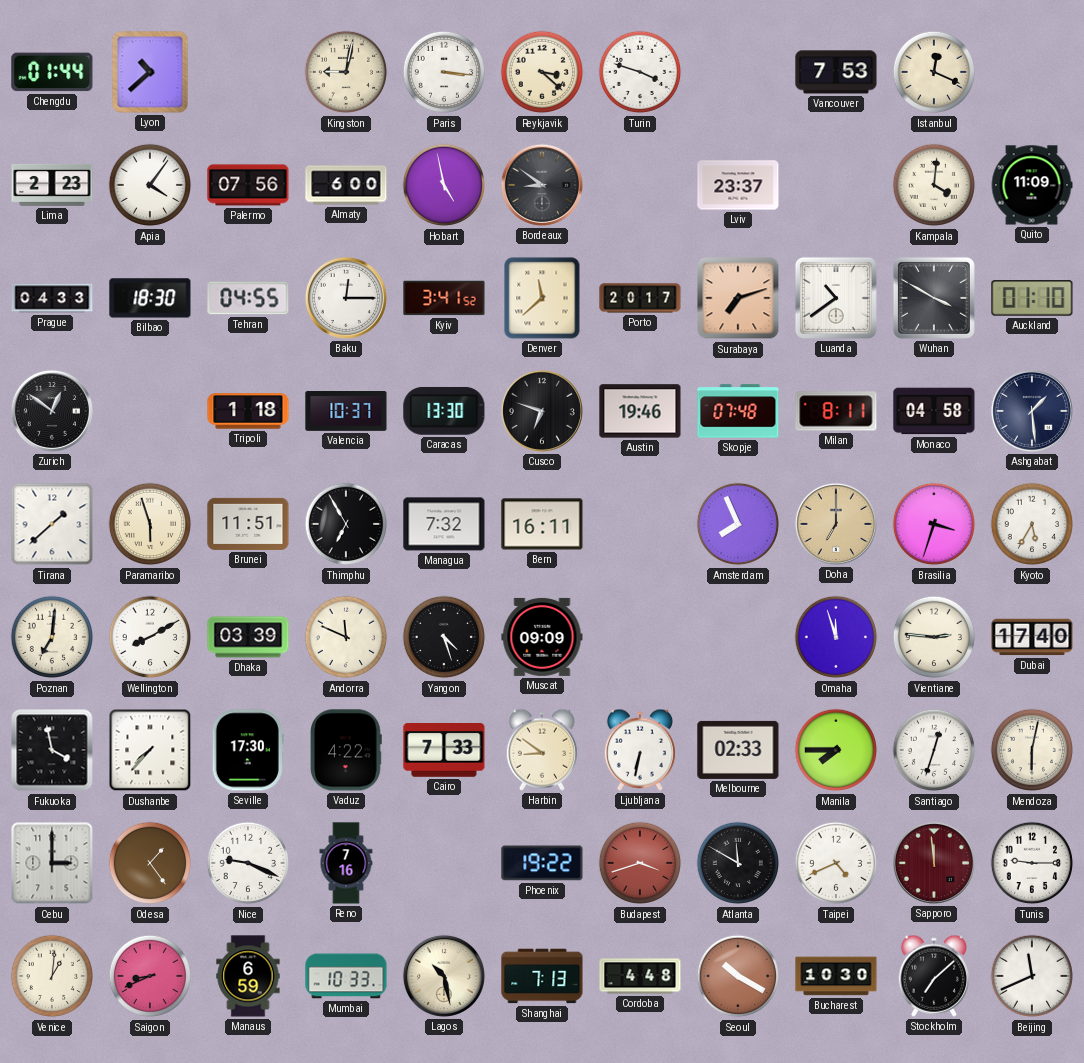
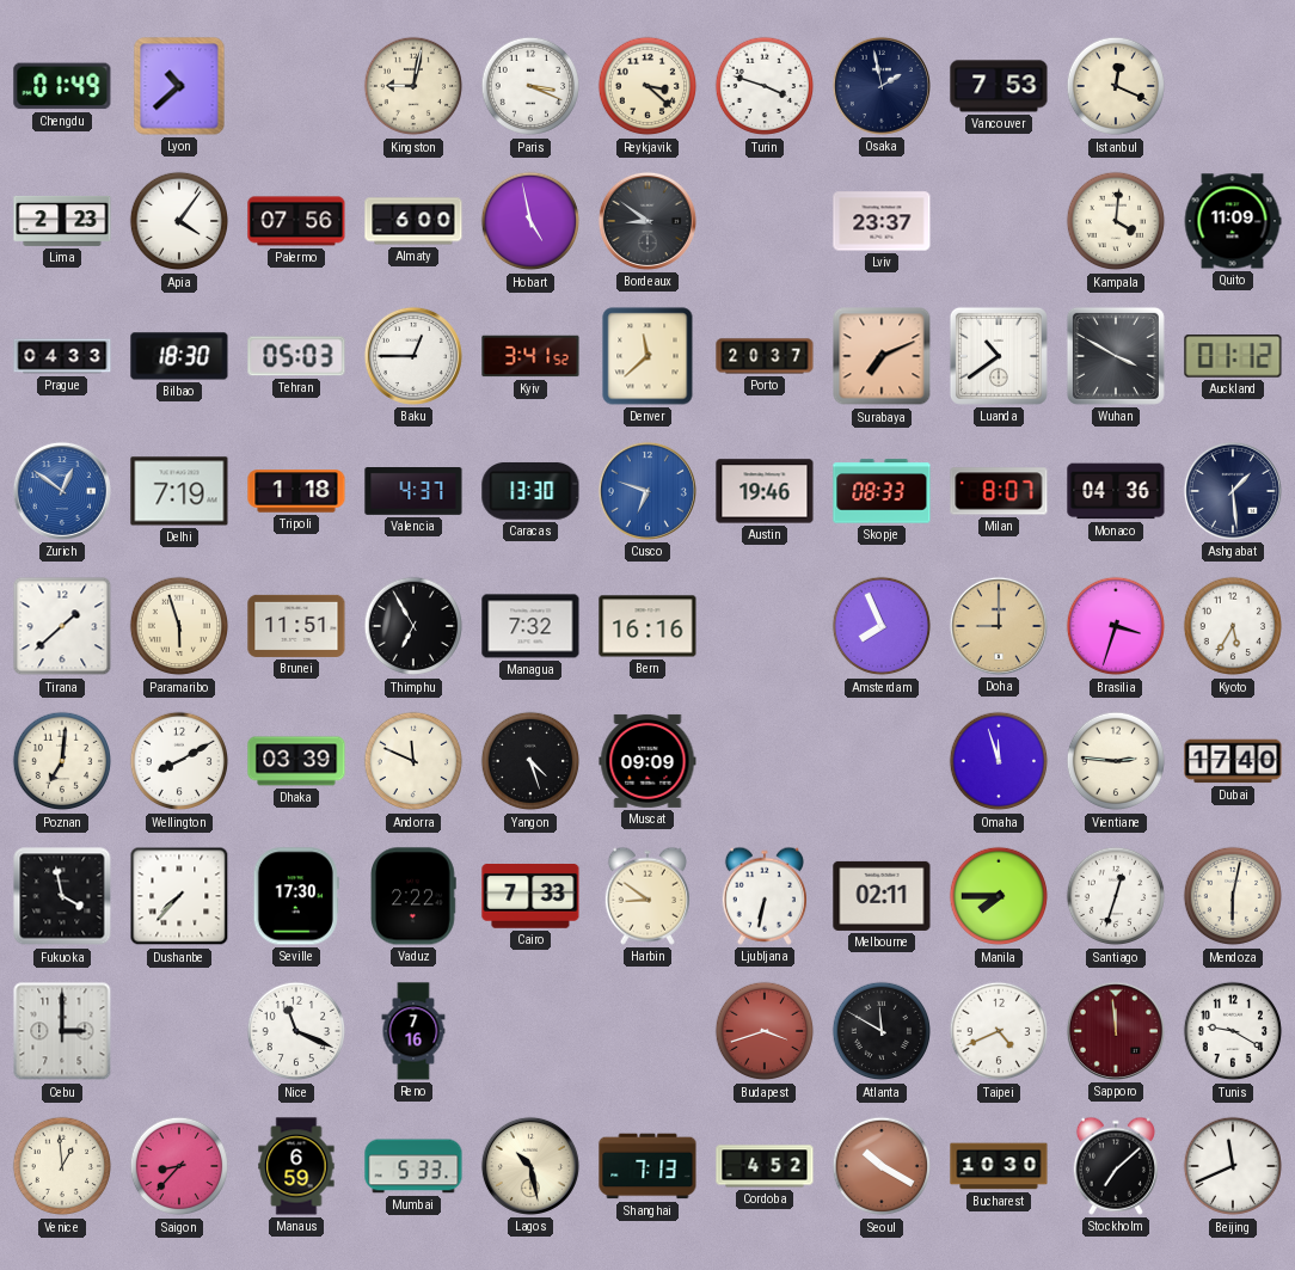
Chengdu: 01:44 -> 01:49
Paris: 3:16 -> 3:19
Osaka: none -> 1:58
Tehran: 04:55 -> 05:03
Baku: 12:15 -> 12:45
Porto: 20:17 -> 20:37
Surabaya: 7:12 -> 7:11
Auckland: 01:10 -> 01:12
Zurich dial: black -> blue
Delhi: none -> 7:19
Valencia: 10:37 -> 4:37
Cusco dial: black -> blue
Skopje: 07:48 -> 08:33
Milan: 8:11 -> 8:07
Monaco: 04:58 -> 04:36
Bern: 16:11 -> 16:16
Doha: 7:00 -> 9:00
Vaduz: 4:22 -> 2:22
Melbourne: 02:33 -> 02:11
Odesa: 1:24 -> none
Nice: 9:19 -> 11:19
Phoenix: 19:22 -> none
Tunis: 9:15 -> 9:20
Venice: 1:01 -> 12:59
Saigon: 8:41 -> 8:37
Mumbai: 10:33 -> 5:33
Cordoba: 4:48 -> 4:52
